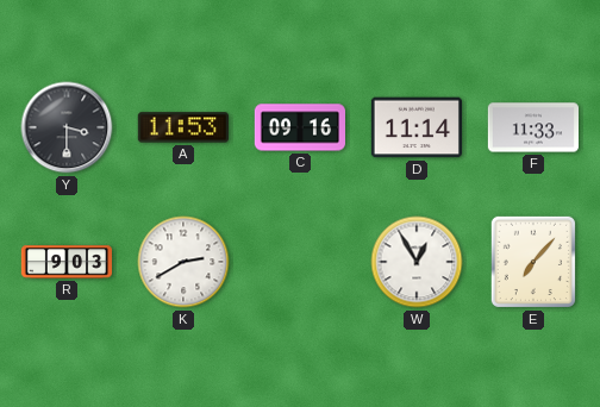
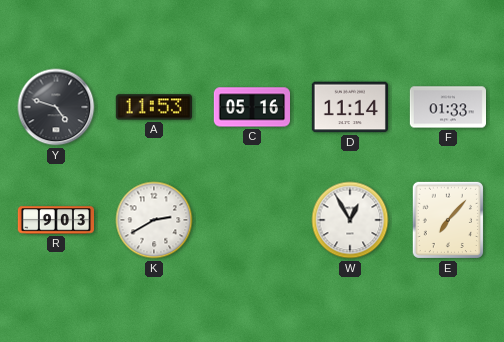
Y: 3:30 -> 4:48
C: 09:16 -> 05:16
F: 11:33 -> 01:33
